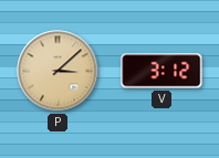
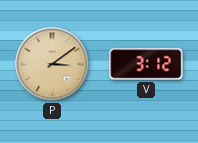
P: 3:08 -> 3:09
